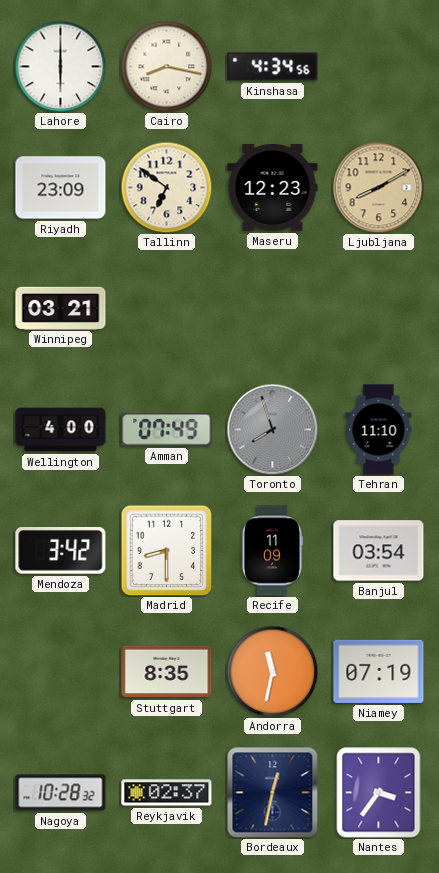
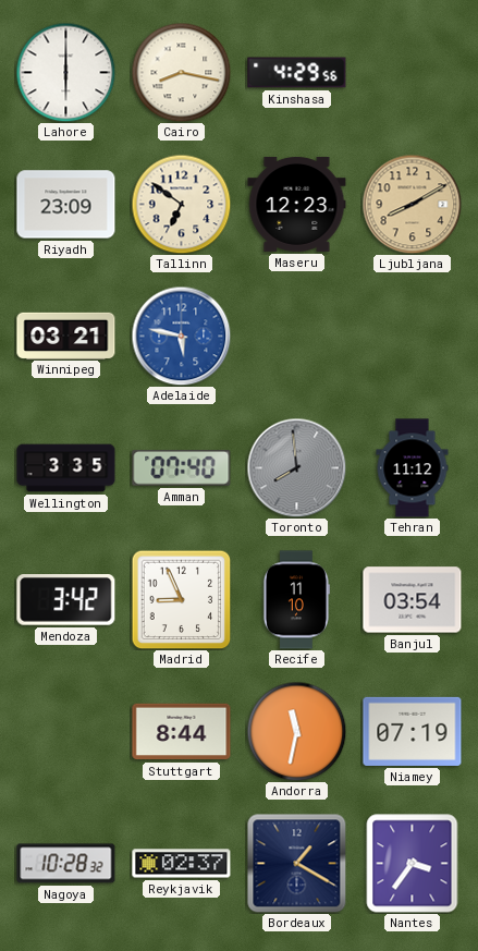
Kinshasa: 4:34 -> 4:29
Adelaide: none -> 5:47
Wellington: 4:00 -> 3:35
Amman: 07:49 -> 07:40
Toronto: 7:57 -> 7:59
Tehran: 11:10 -> 11:12
Madrid: 8:30 -> 8:56
Recife: 11:09 -> 11:10
Stuttgart: 8:35 -> 8:44
Bordeaux: 12:32 -> 1:20
